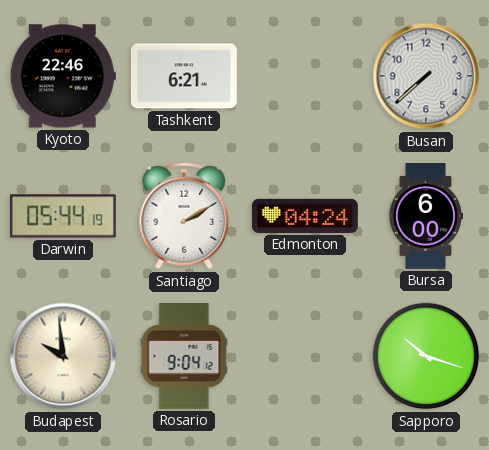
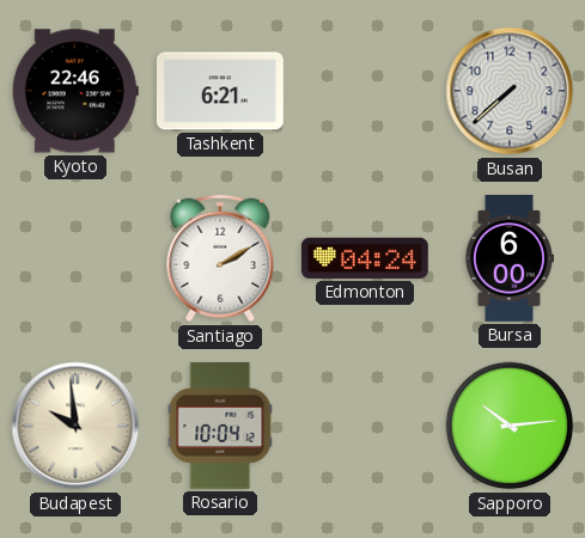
Darwin: 05:44 -> none
Rosario: 9:04 -> 10:04
Sapporo: 10:18 -> 10:14
